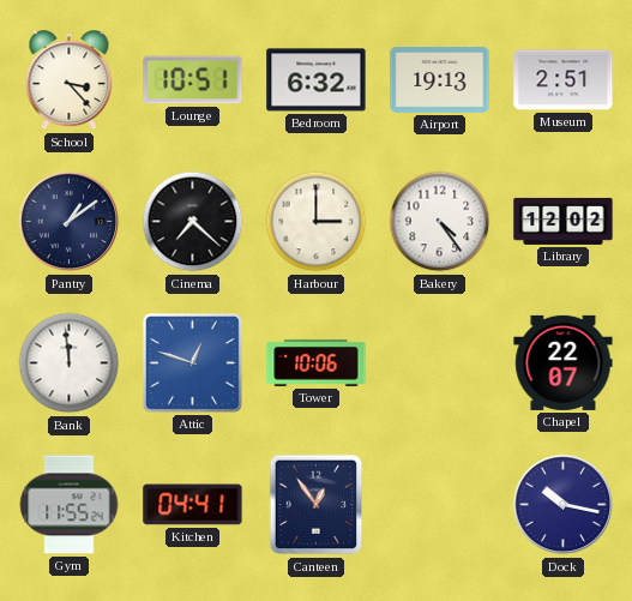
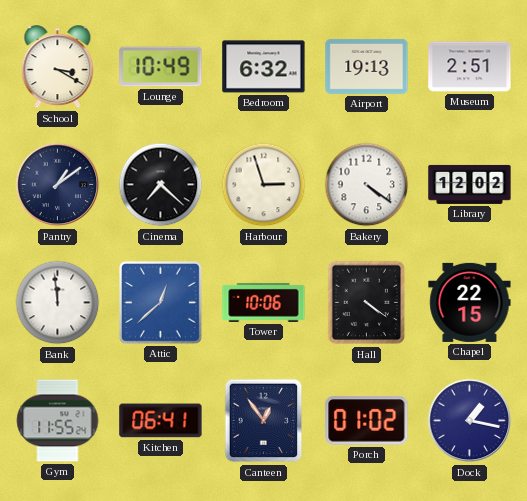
School: 3:23 -> 3:20
Lounge: 10:51 -> 10:49
Harbour: 3:00 -> 2:57
Bakery: 4:24 -> 4:21
Attic: 12:48 -> 12:38
Hall: none -> 4:21
Chapel: 22:07 -> 22:15
Kitchen: 04:41 -> 06:41
Porch: none -> 01:02
Dock: 10:17 -> 1:17
